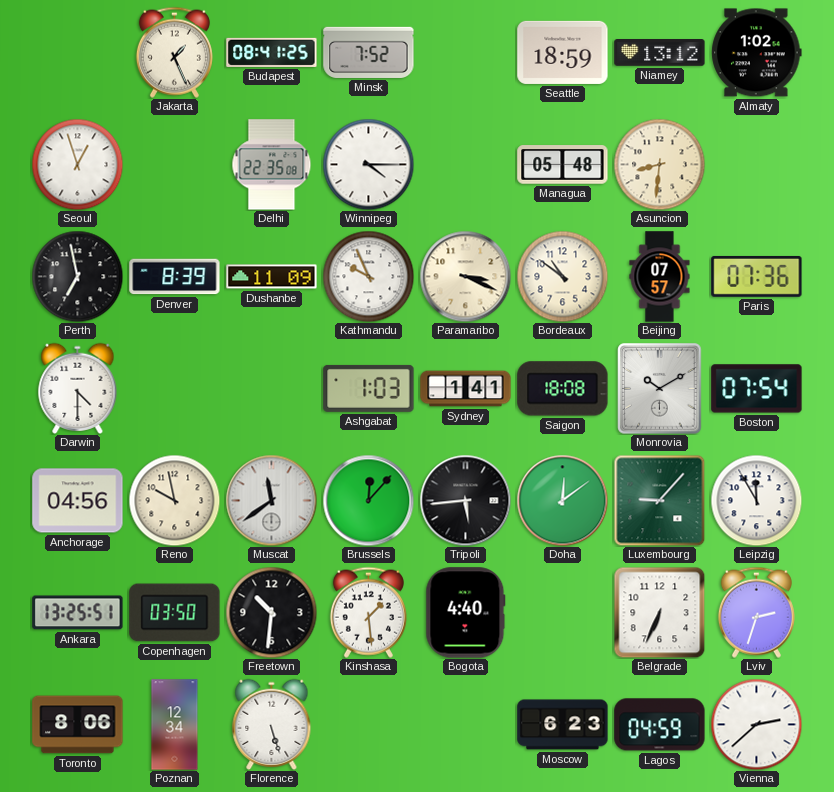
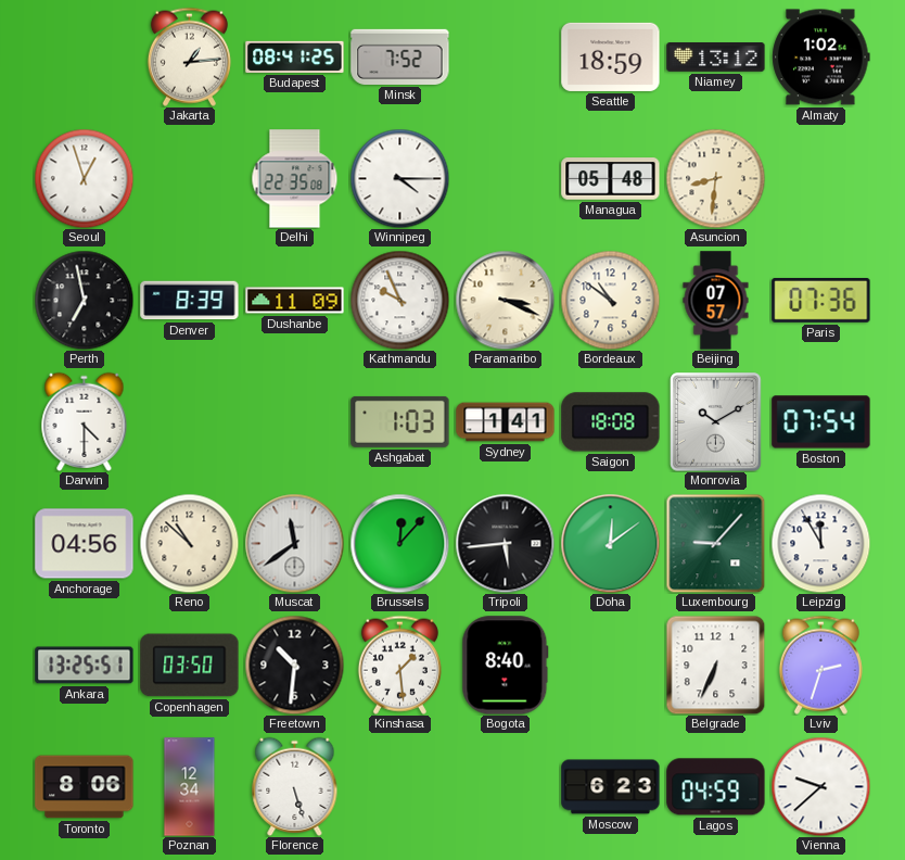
Jakarta: 1:26 -> 1:14
Reno: 9:58 -> 10:52
Bogota: 4:40 -> 8:40
Vienna: 2:38 -> 9:38
